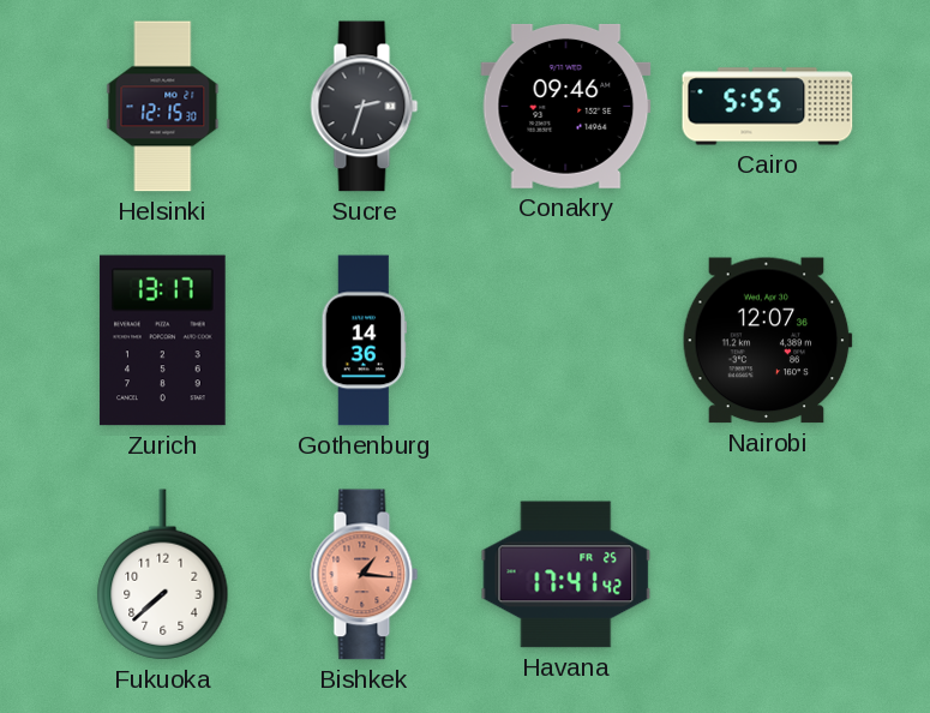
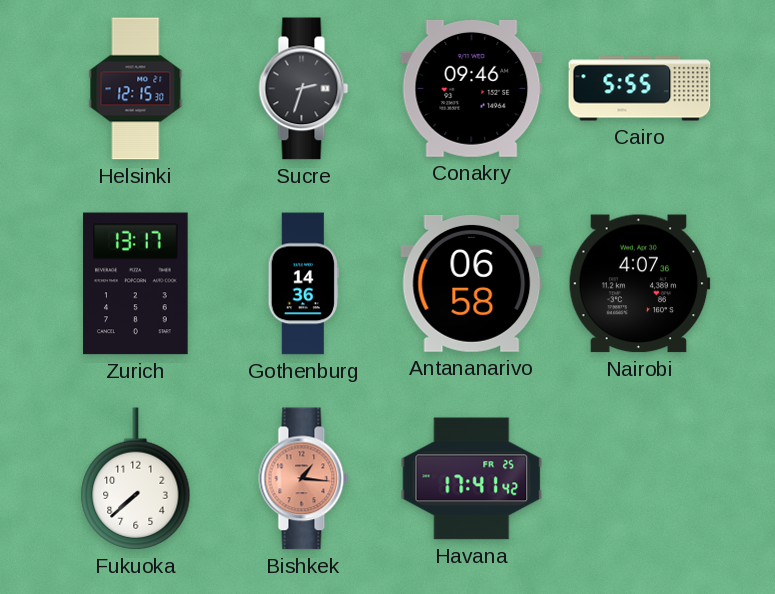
Antananarivo: none -> 06:58
Nairobi: 12:07 -> 4:07
